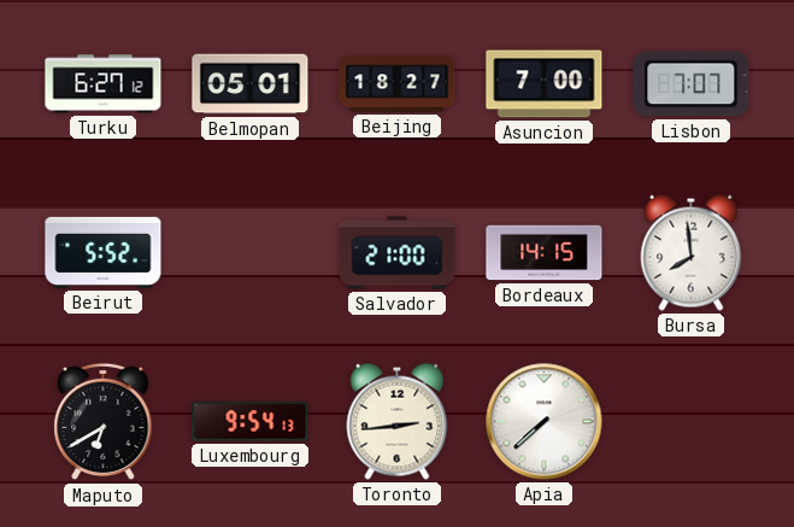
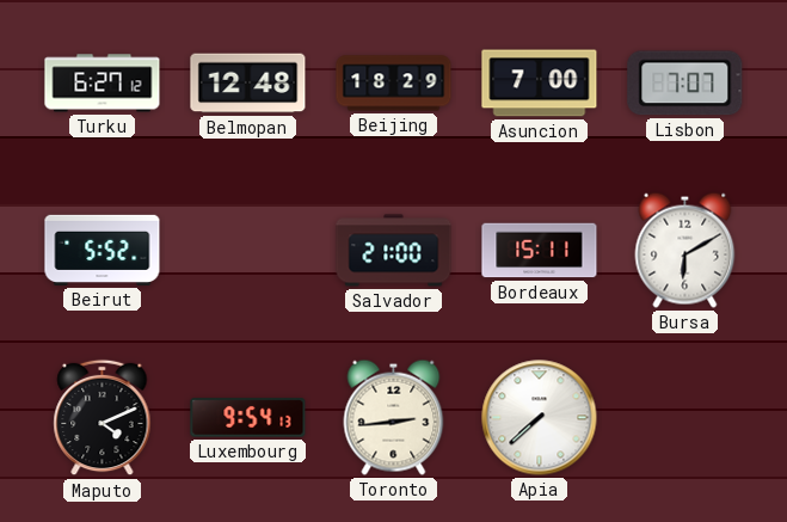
Belmopan: 05:01 -> 12:48
Beijing: 18:27 -> 18:29
Bordeaux: 14:15 -> 15:11
Bursa: 7:59 -> 6:10
Maputo: 6:40 -> 4:11
